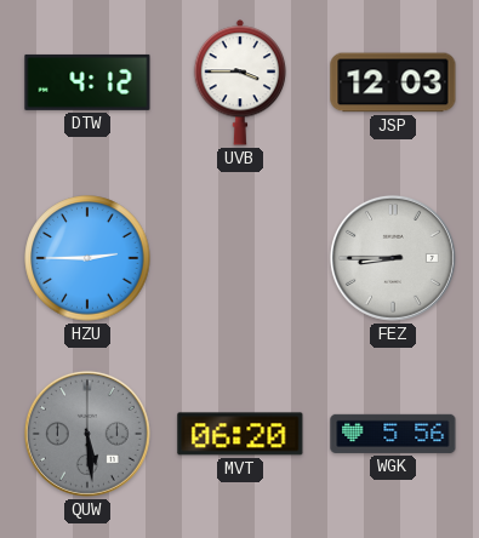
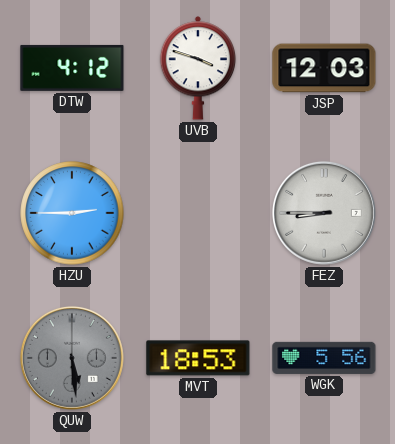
UVB: 3:45 -> 3:48
MVT: 06:20 -> 18:53
